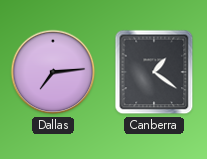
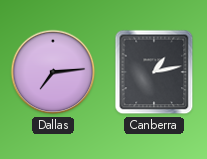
Canberra: 1:21 -> 1:13
